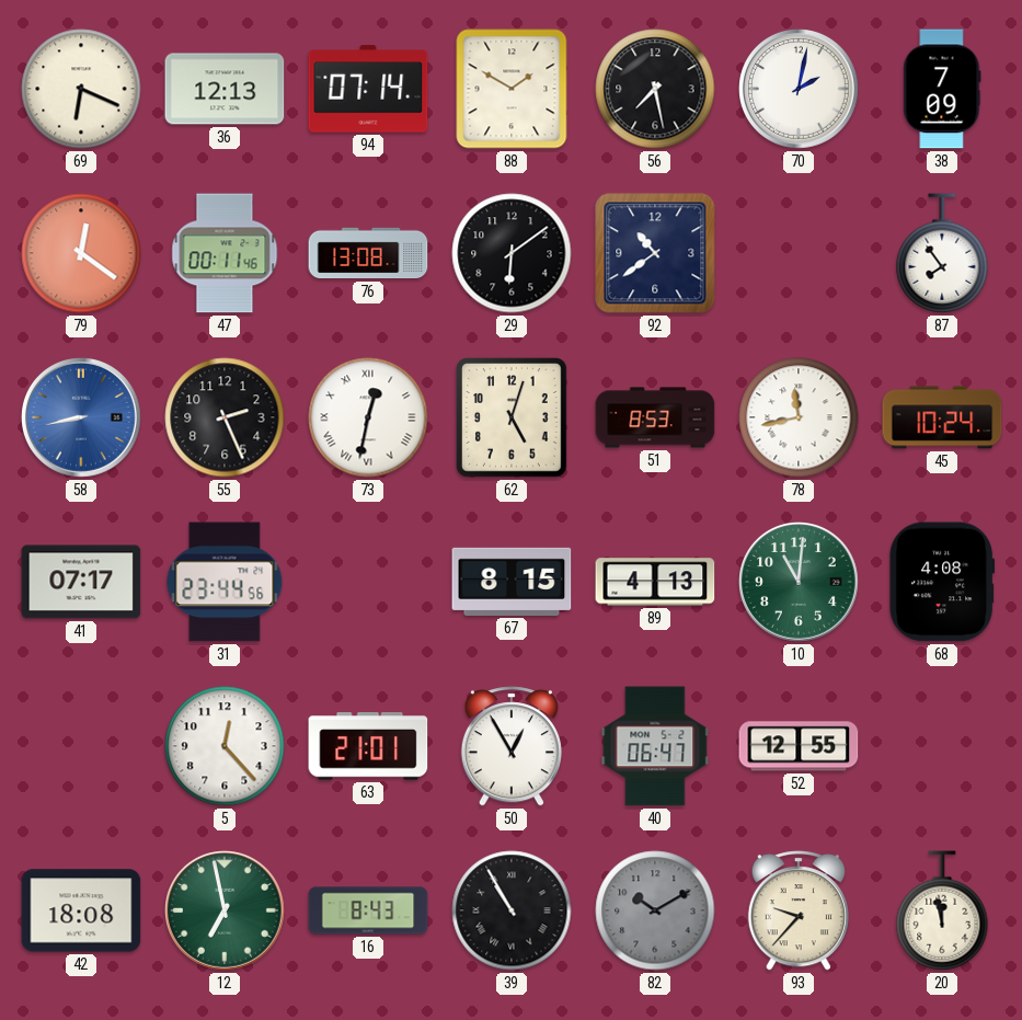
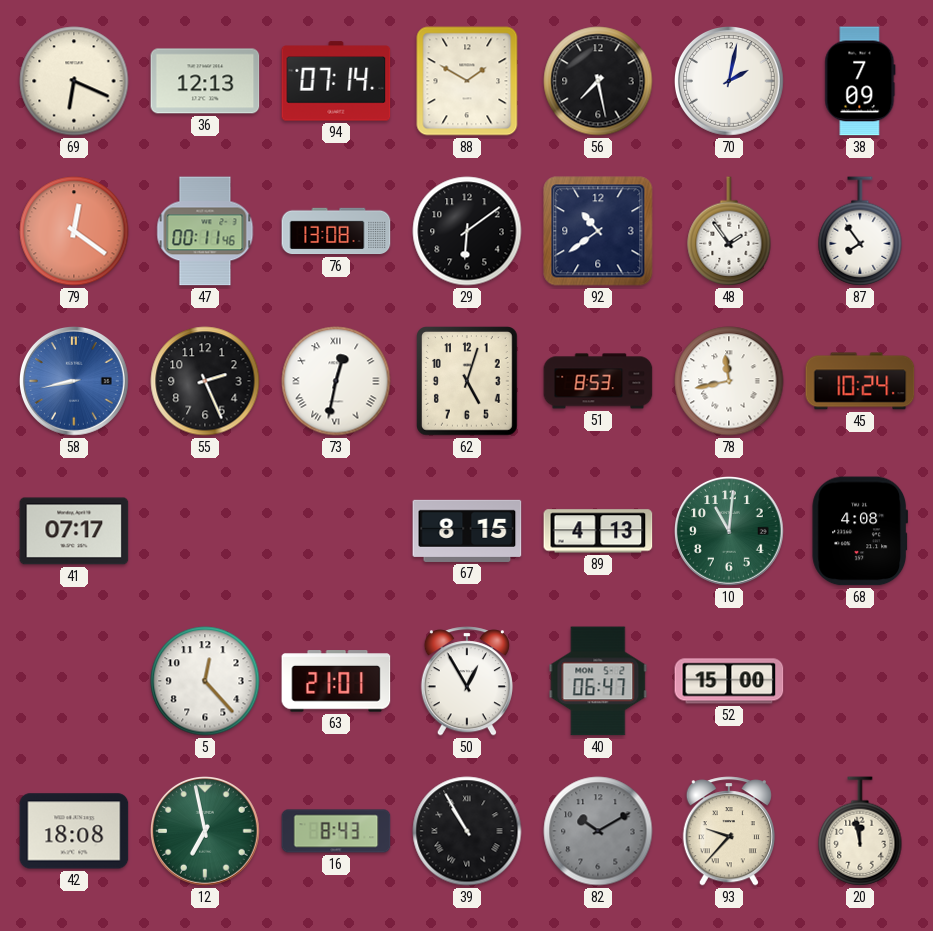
48: none -> 1:54
31: 23:44 -> none
52: 12:55 -> 15:00
